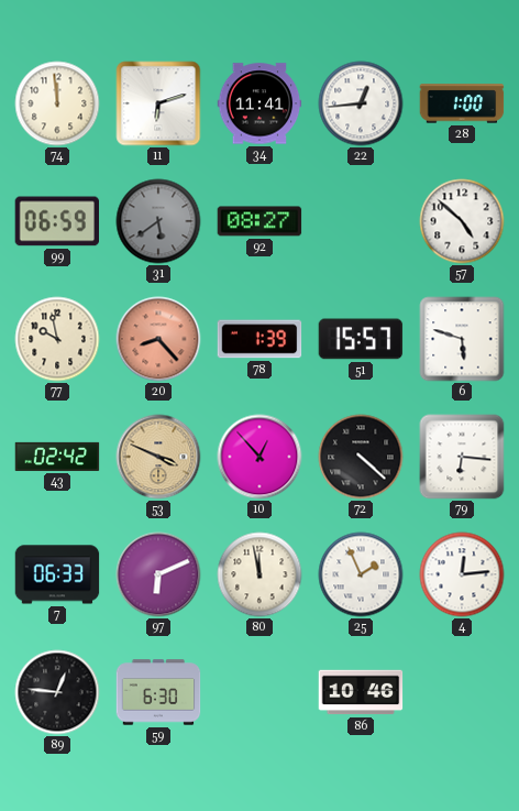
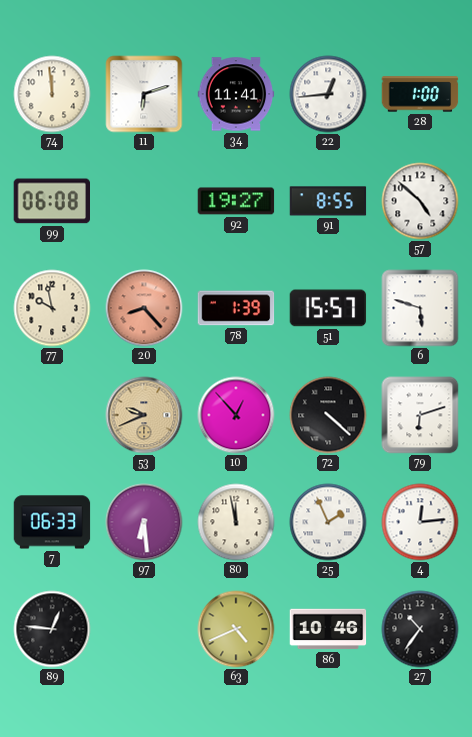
99: 06:59 -> 06:08
31: 5:39 -> none
92: 08:27 -> 19:27
91: none -> 8:55
43: 02:42 -> none
53: 3:49 -> 9:41
79: 6:16 -> 6:12
97: 6:11 -> 6:29
59: 6:30 -> none
63: none -> 4:41
27: none -> 10:36
